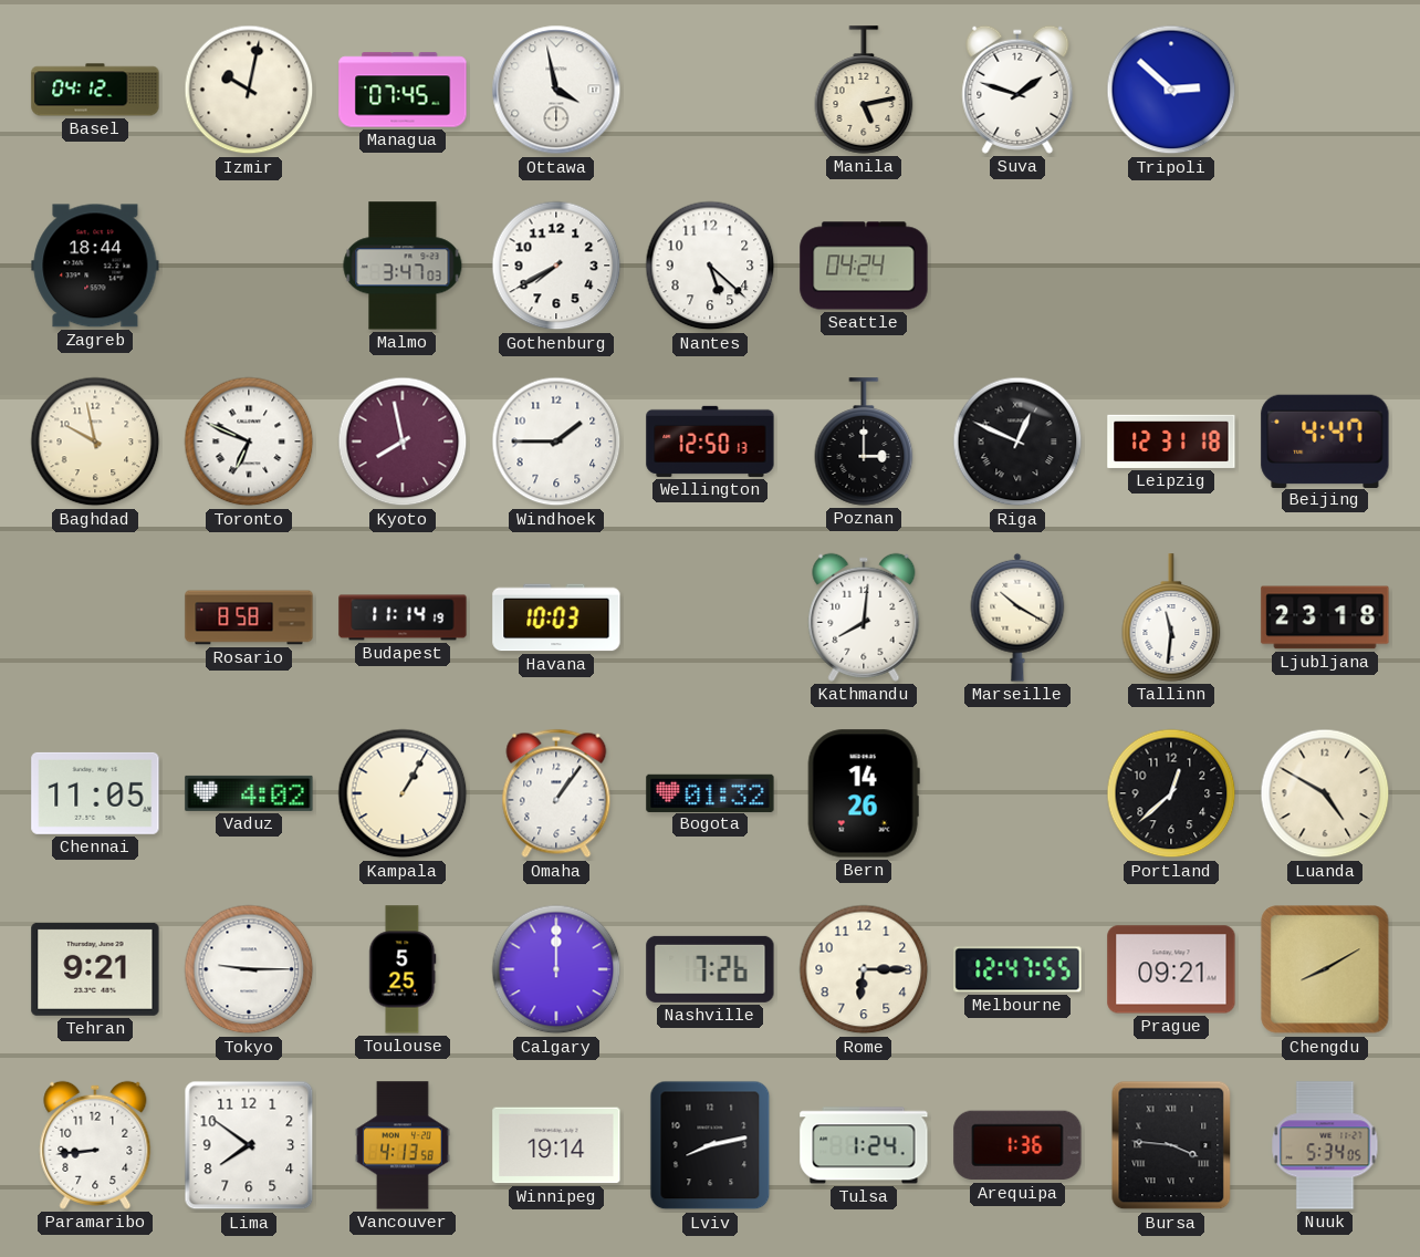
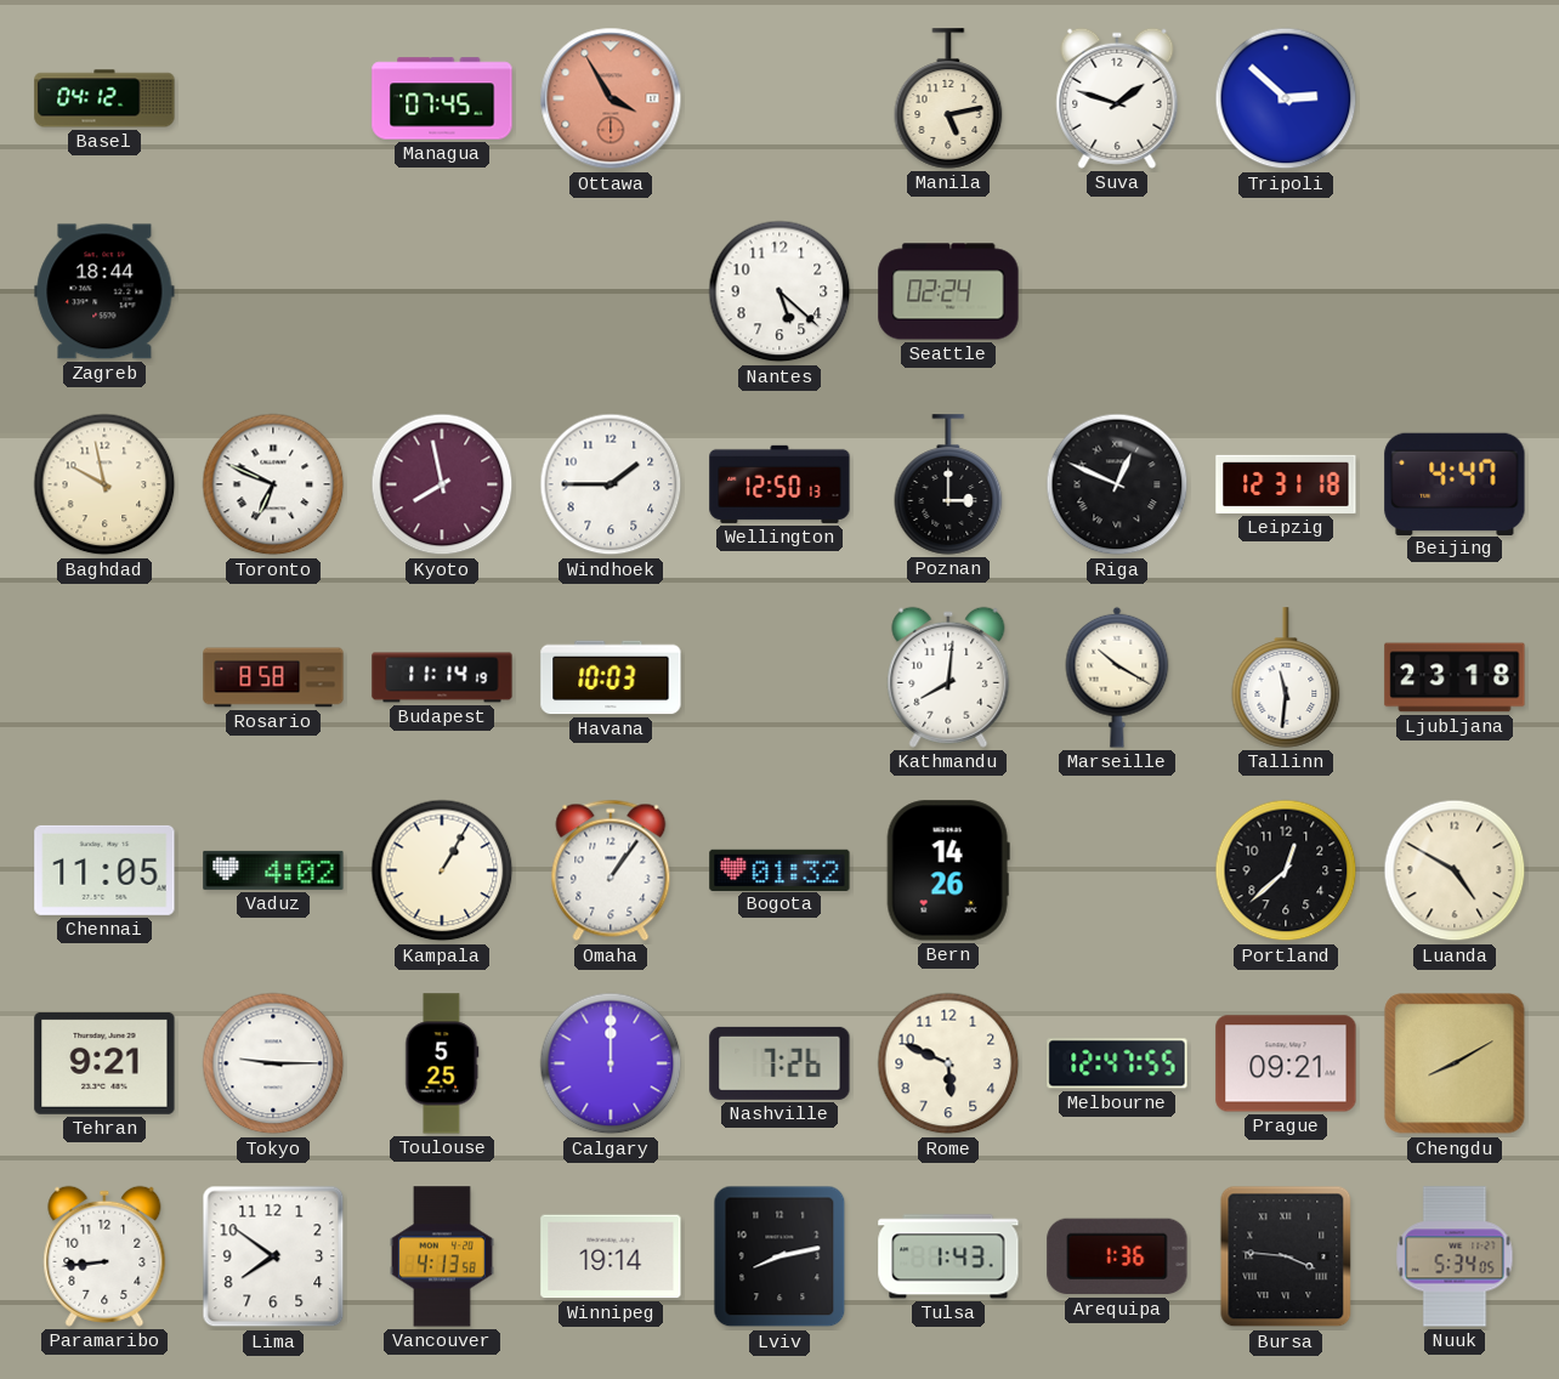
Izmir: 10:02 -> none
Ottawa: 3:58 -> 3:55
Ottawa dial: white -> salmon
Malmo: 3:47 -> none
Gothenburg: 7:40 -> none
Seattle: 04:24 -> 02:24
Rome: 6:15 -> 5:49
Tulsa: 1:24 -> 1:43
